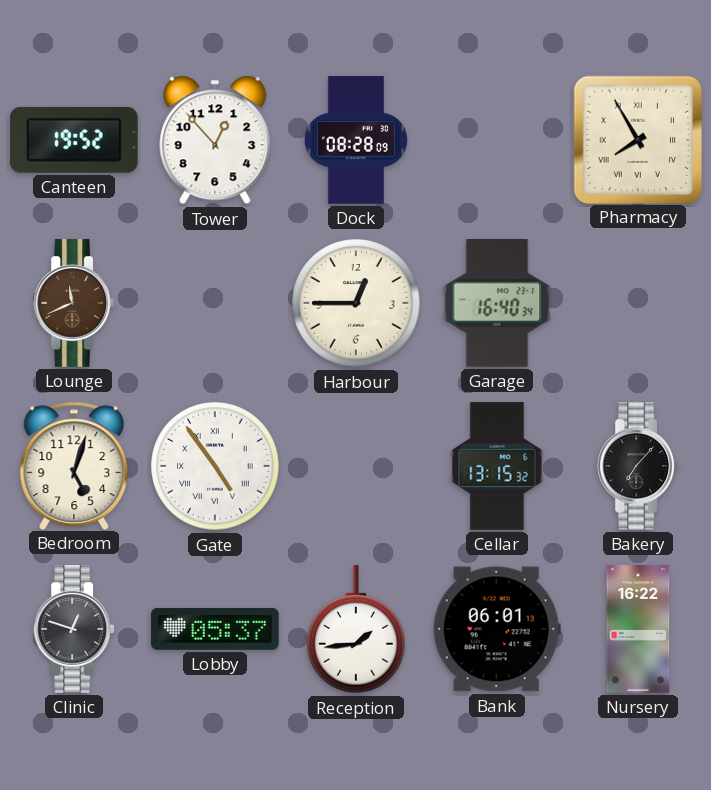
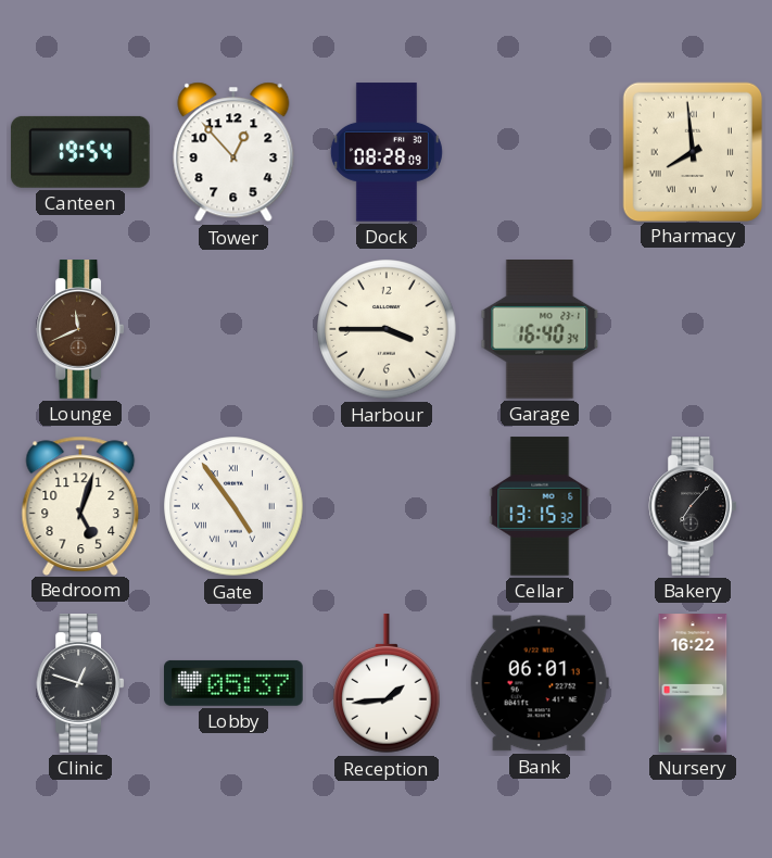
Canteen: 19:52 -> 19:54
Pharmacy: 7:55 -> 7:59
Harbour: 12:45 -> 3:45
